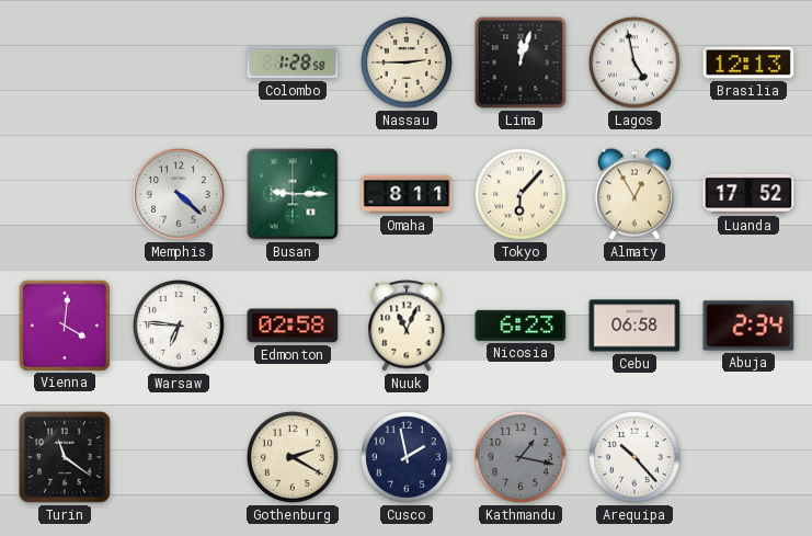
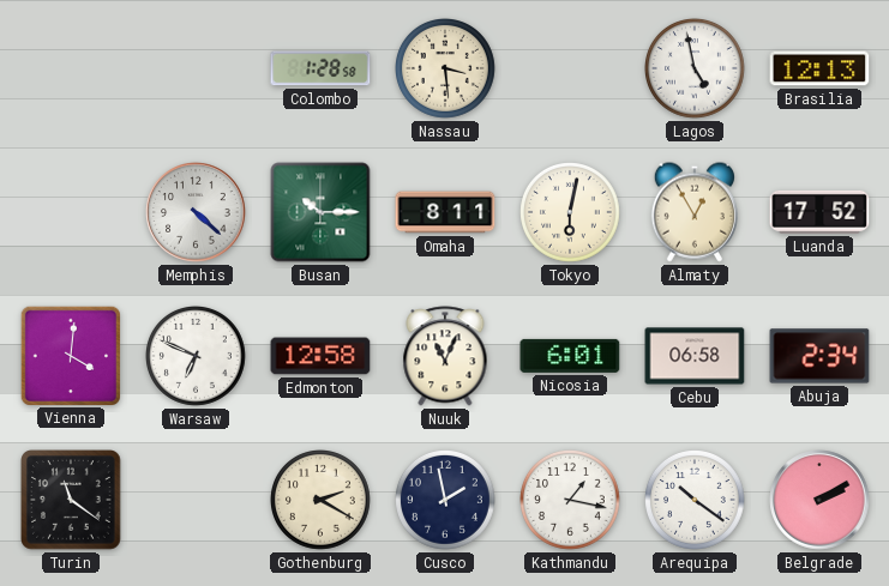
Nassau: 2:45 -> 3:29
Lima: 12:03 -> none
Busan: 9:15 -> 10:15
Tokyo: 6:07 -> 6:02
Warsaw: 6:46 -> 6:49
Edmonton: 02:58 -> 12:58
Nicosia: 6:23 -> 6:01
Kathmandu dial: grey -> white
Arequipa: 10:23 -> 10:21
Belgrade: none -> 2:10
